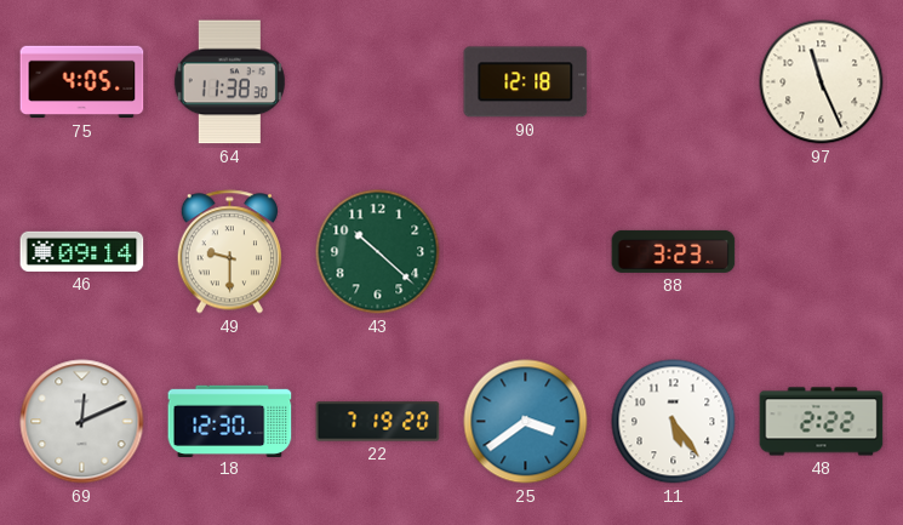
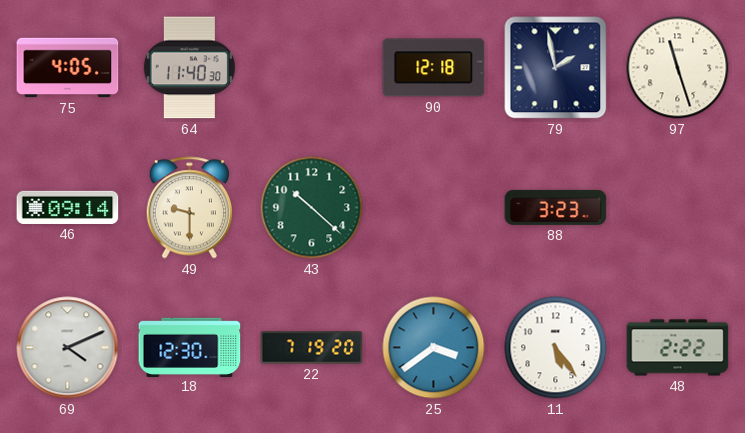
64: 11:38 -> 11:40
79: none -> 1:58
97: 11:26 -> 11:27
69: 12:11 -> 4:11
